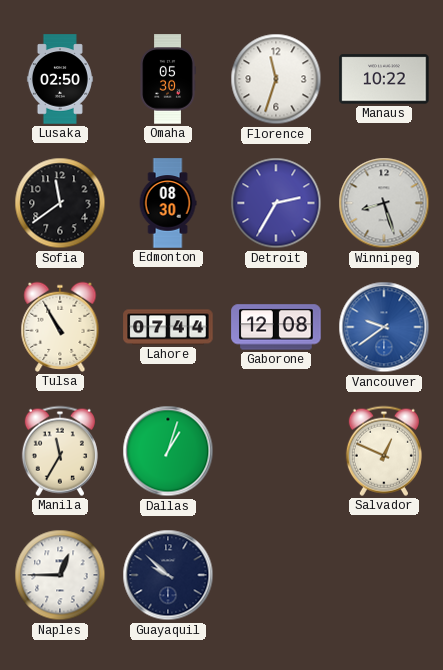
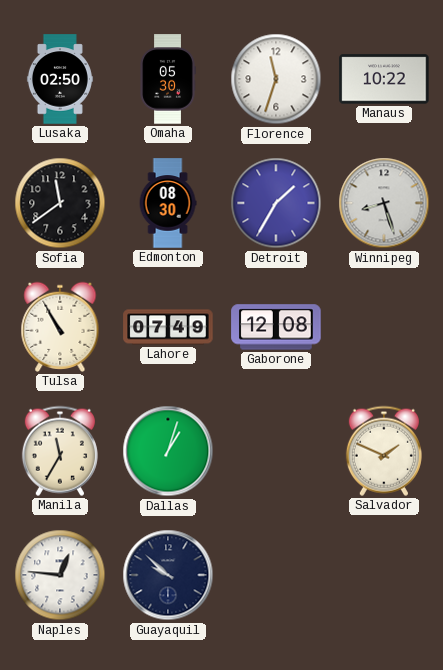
Detroit: 2:35 -> 1:35
Lahore: 07:44 -> 07:49
Vancouver: 9:39 -> none
Salvador: 12:49 -> 1:49
Naples: 12:45 -> 12:46
